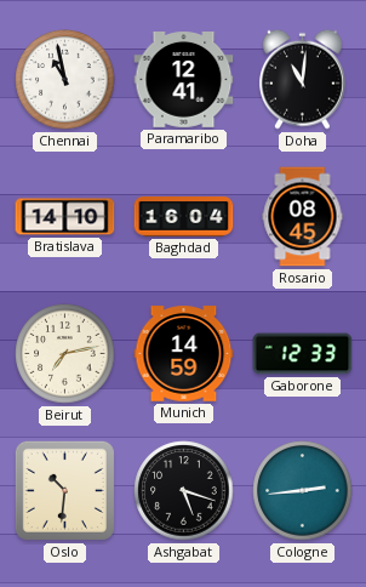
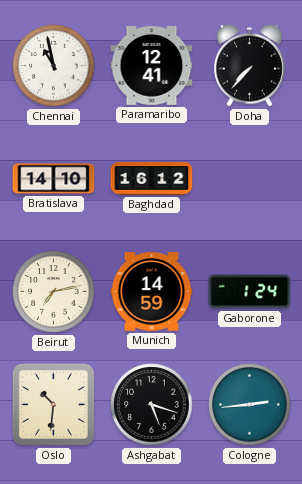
Doha: 11:01 -> 7:37
Baghdad: 16:04 -> 16:12
Rosario: 08:45 -> none
Gaborone: 12:33 -> 1:24
